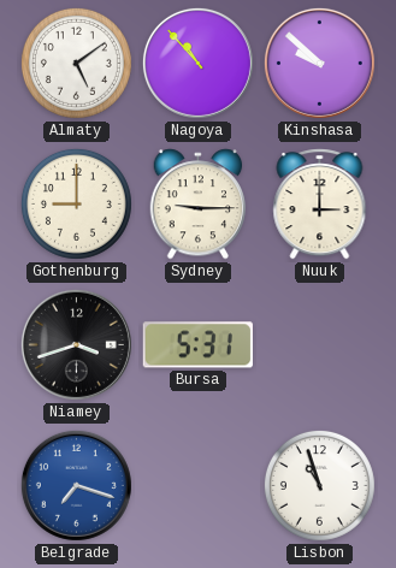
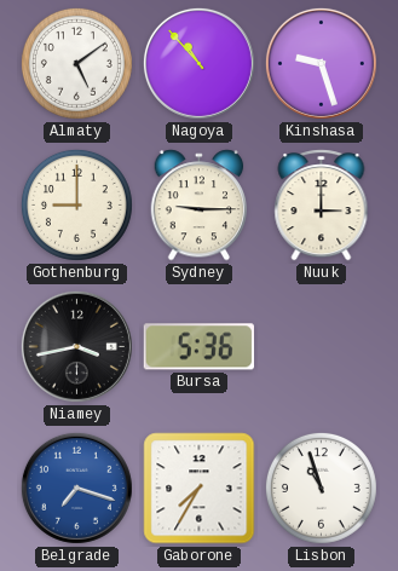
Kinshasa: 9:52 -> 9:27
Niamey: 3:42 -> 3:43
Bursa: 5:31 -> 5:36
Gaborone: none -> 7:35
